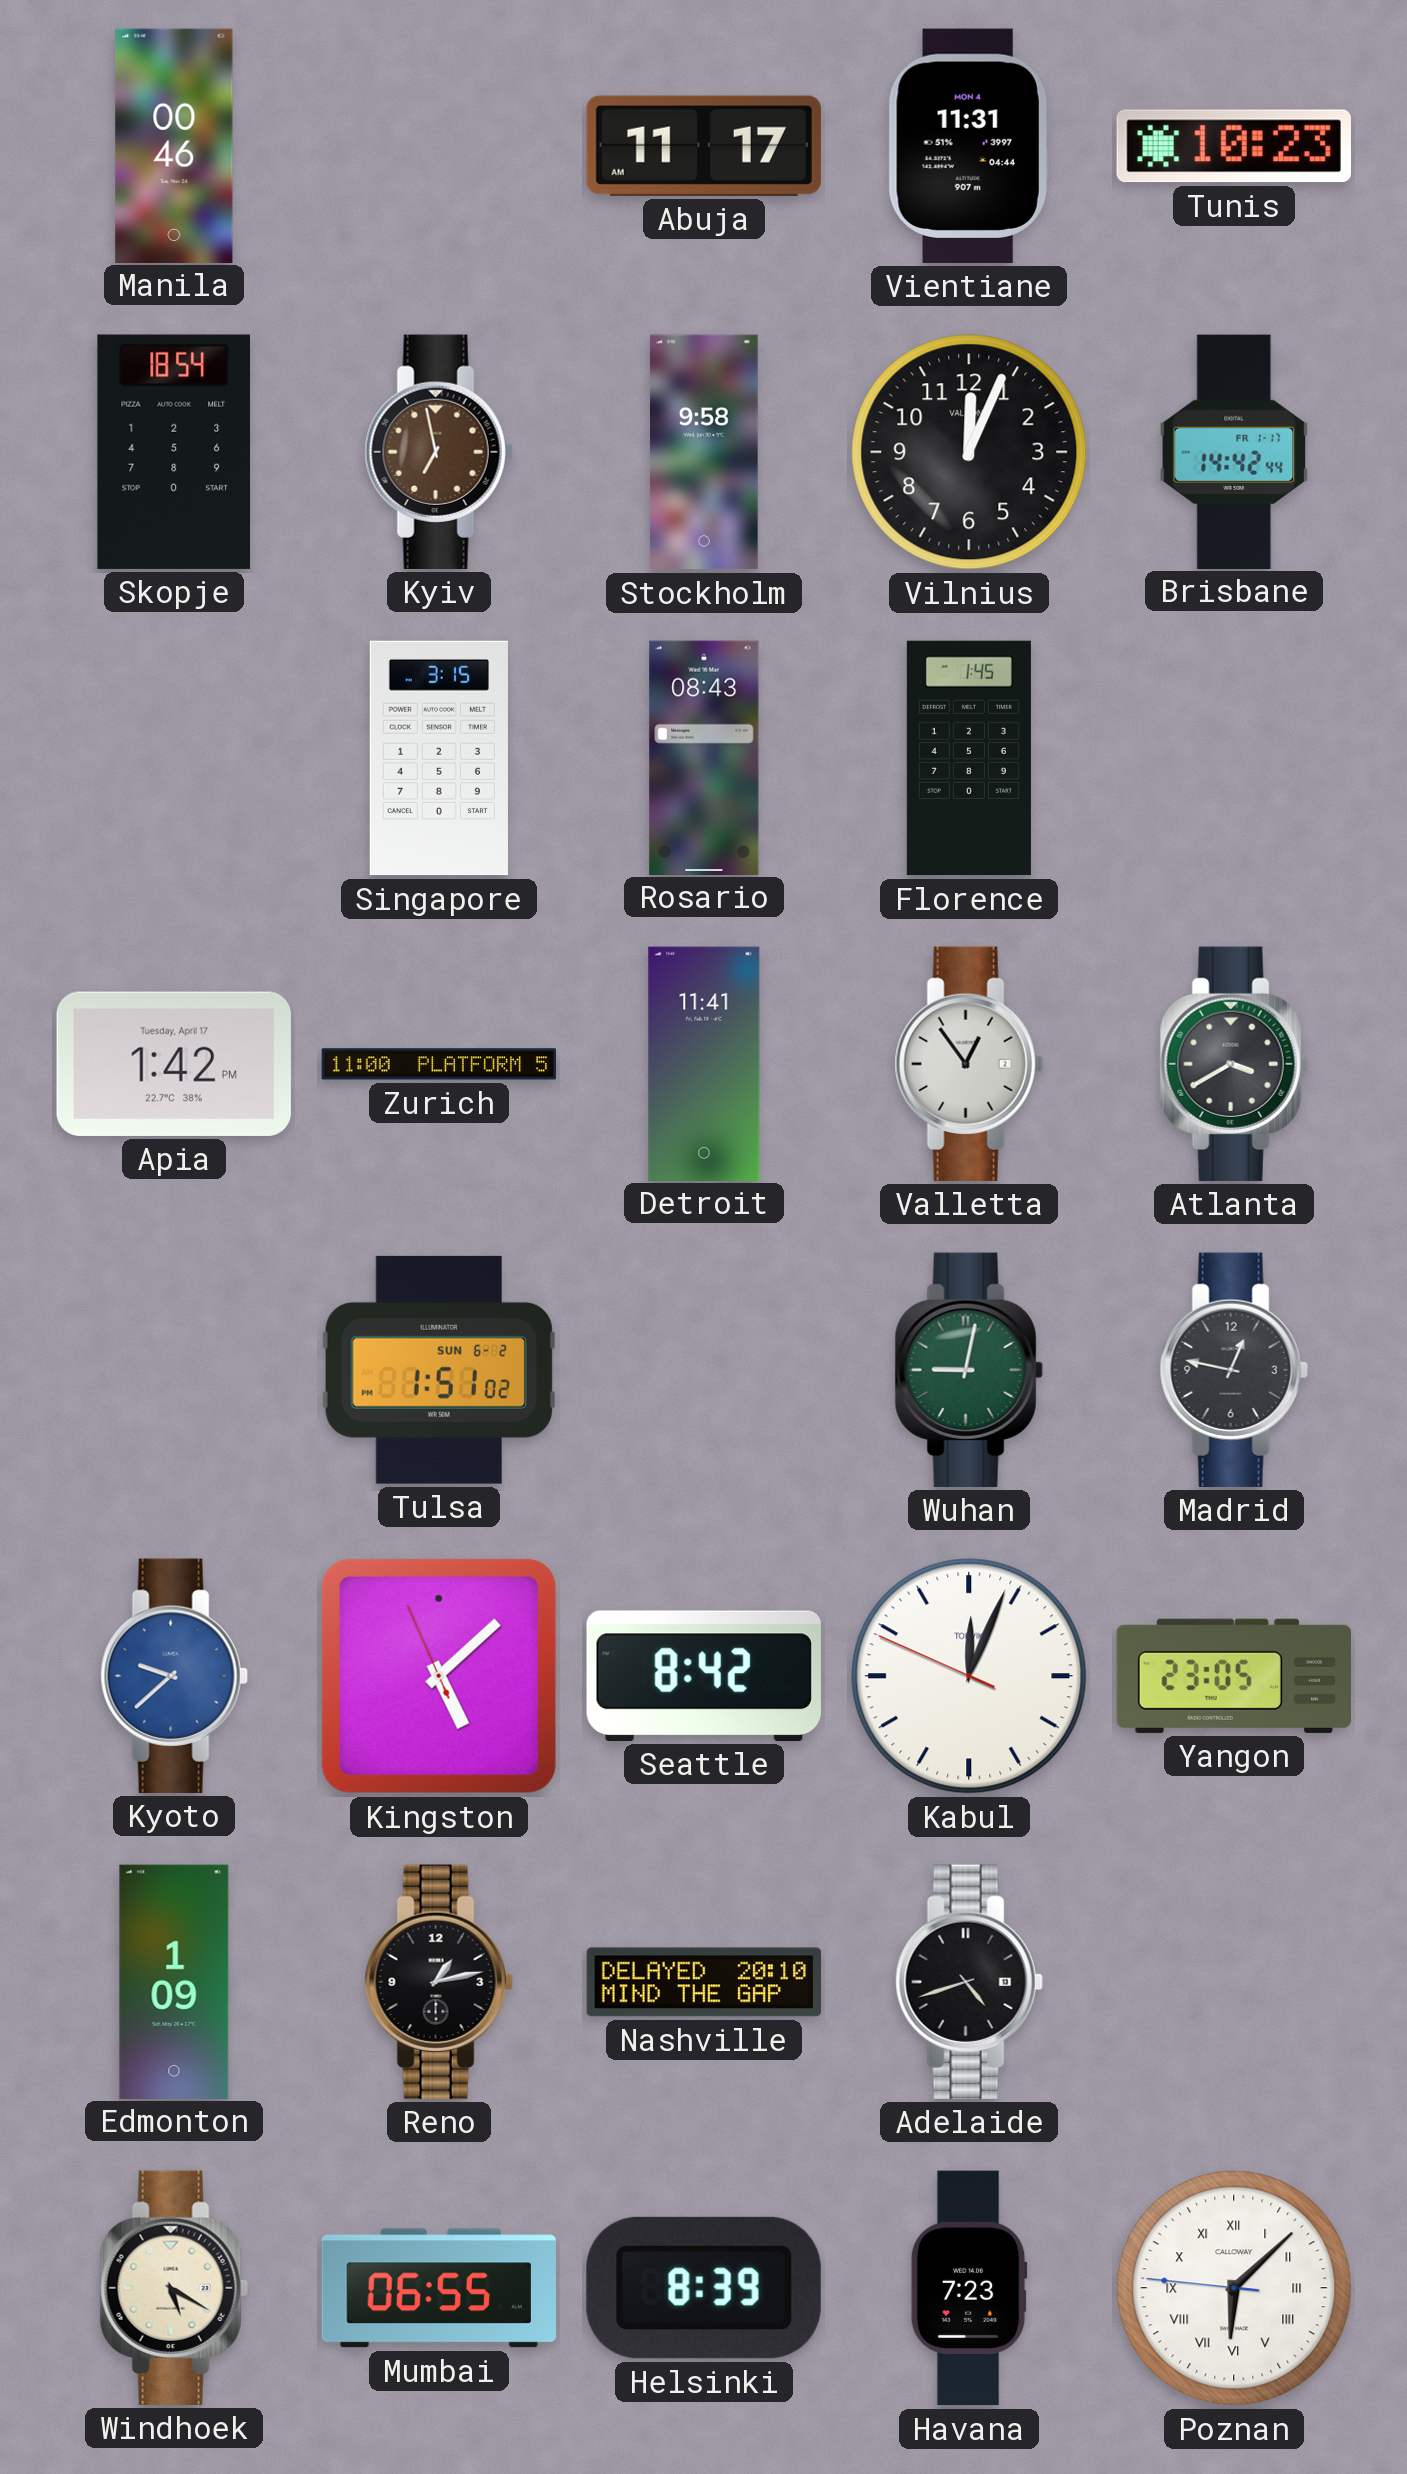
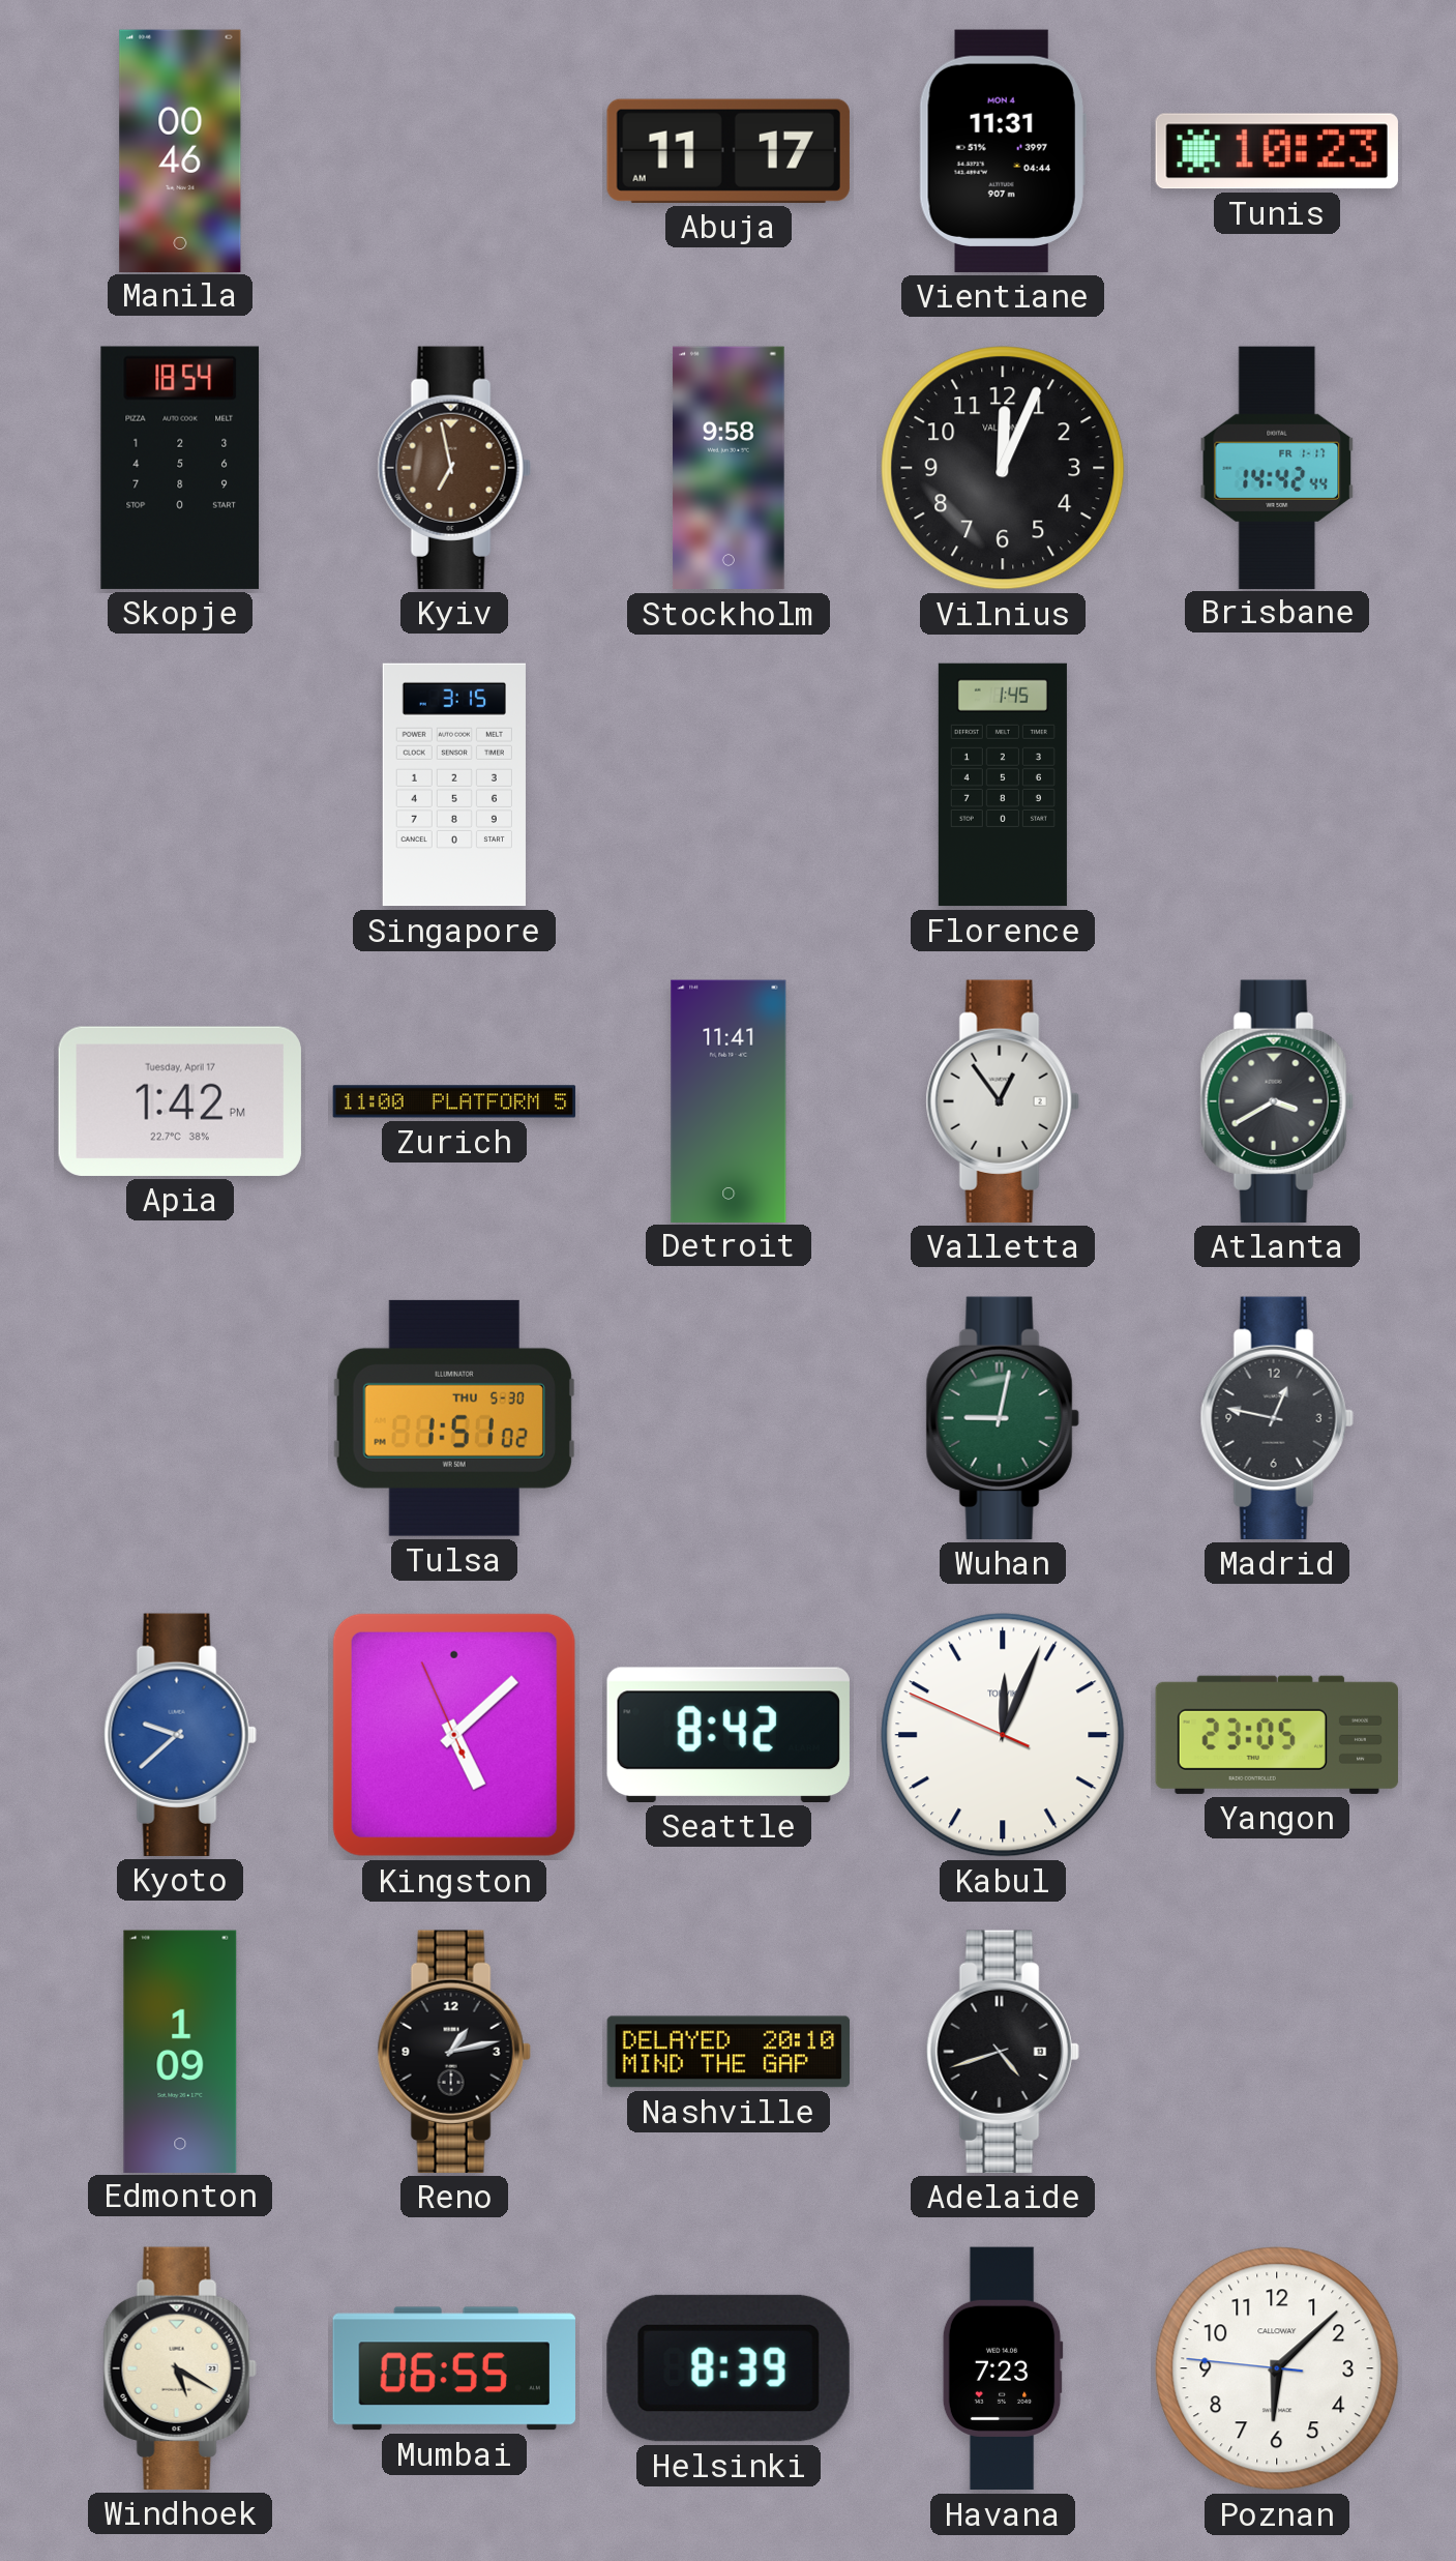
Rosario: 08:43 -> none
Tulsa date: SUN 6-2 -> THU 5-30
Poznan numerals: Roman -> Arabic
